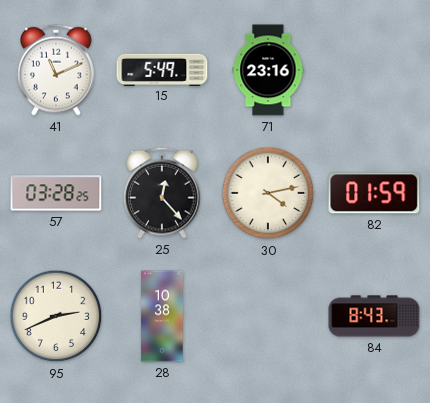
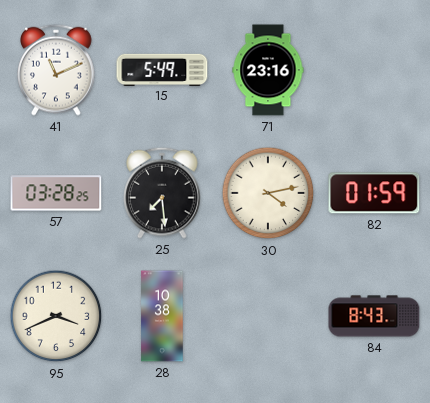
25: 12:23 -> 7:29
95: 2:41 -> 3:41
